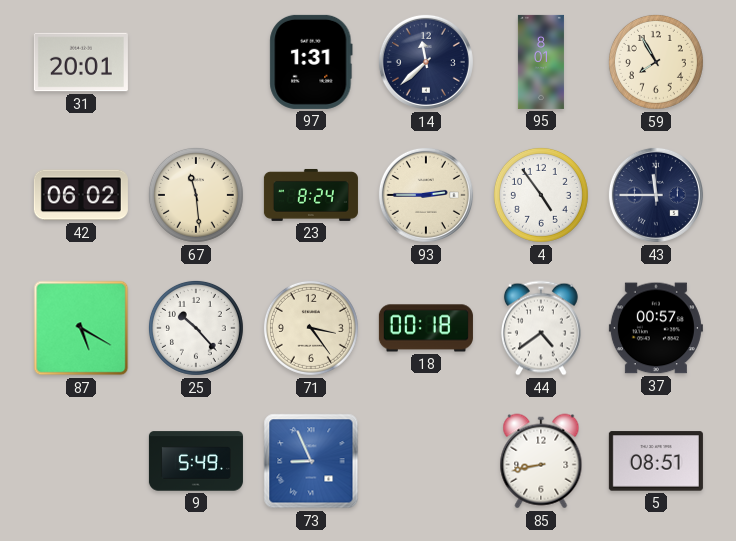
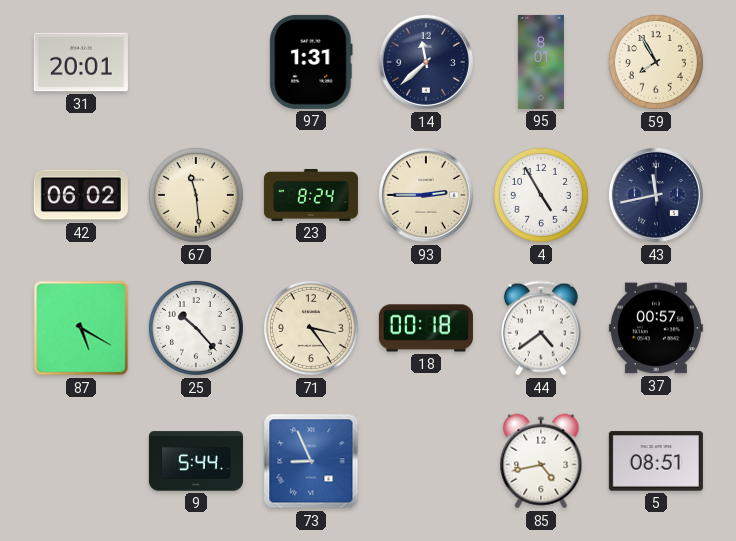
4: 4:54 -> 4:55
43: 11:45 -> 11:43
9: 5:49 -> 5:44
85: 8:43 -> 4:43
